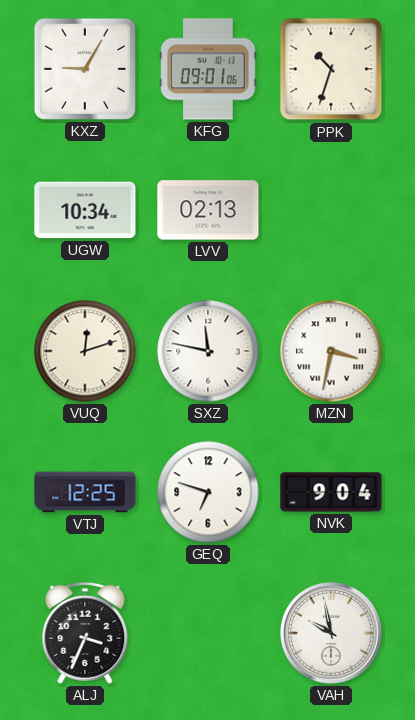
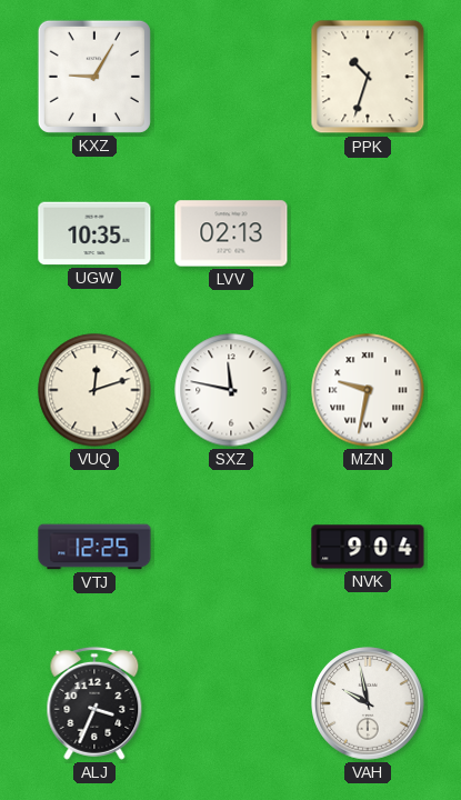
KFG: 09:01 -> none
UGW: 10:34 -> 10:35
MZN: 3:32 -> 9:32
GEQ: 6:48 -> none
